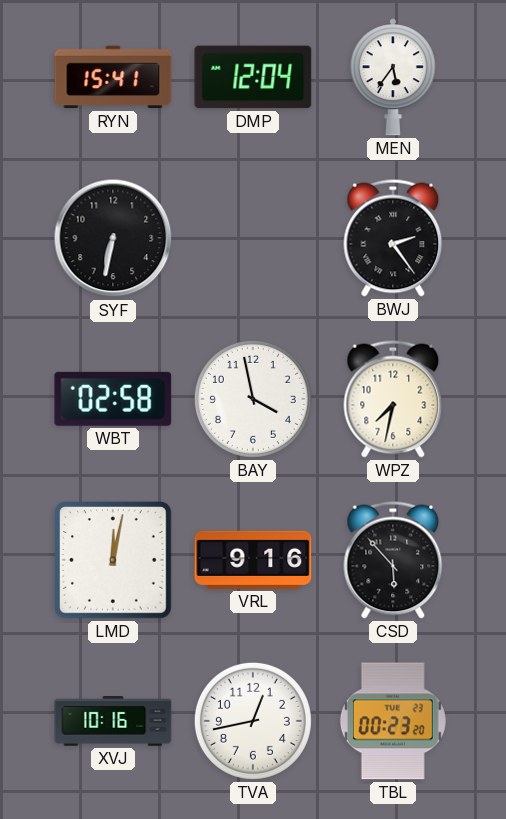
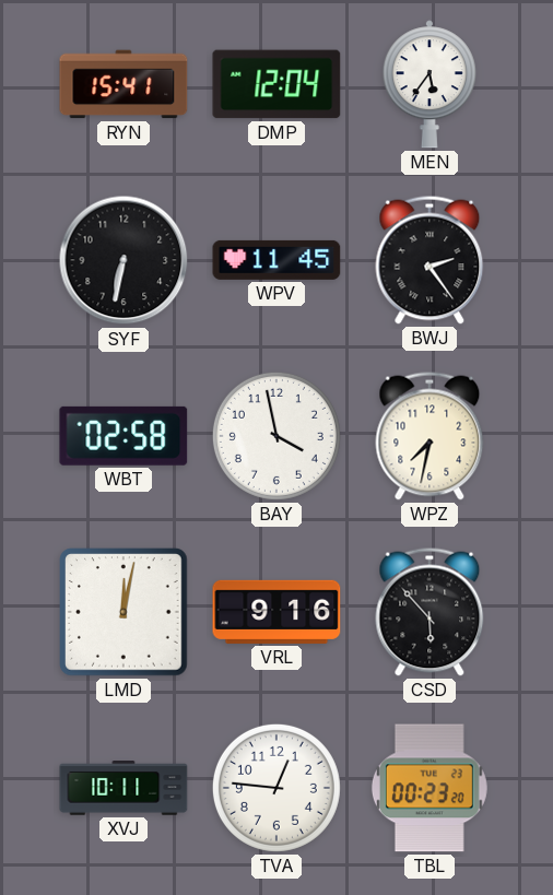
WPV: none -> 11:45
XVJ: 10:16 -> 10:11
TVA: 12:43 -> 12:46
